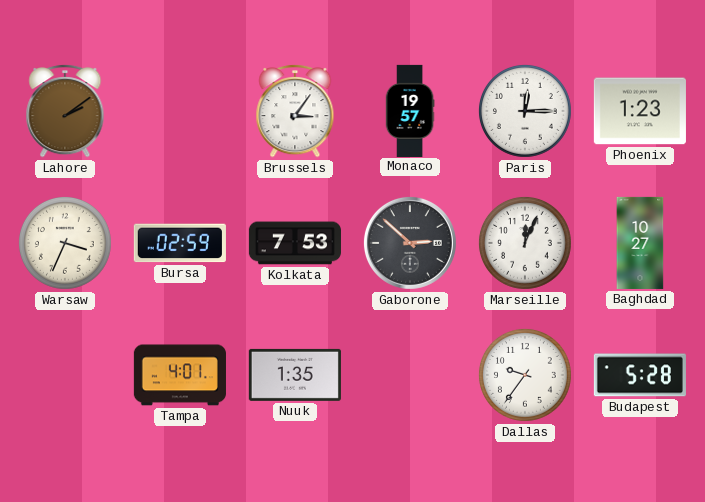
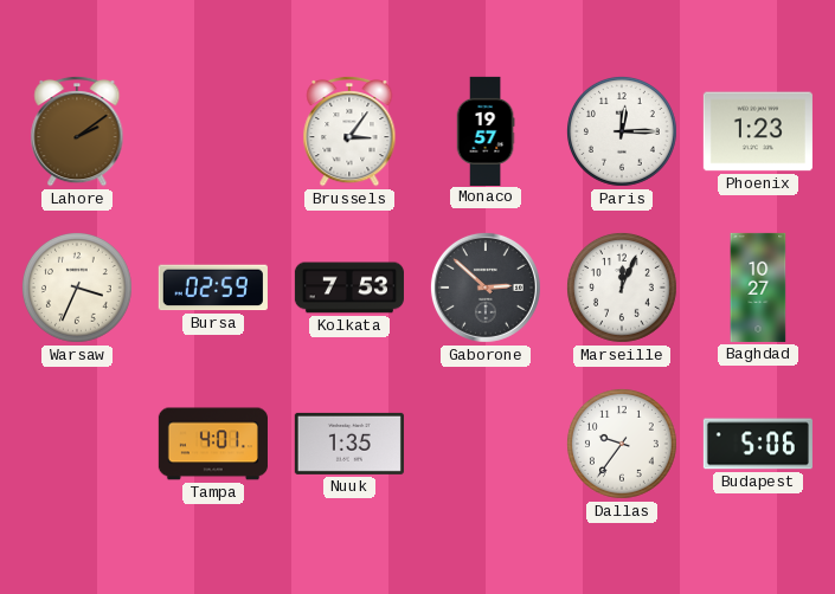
Budapest: 5:28 -> 5:06
